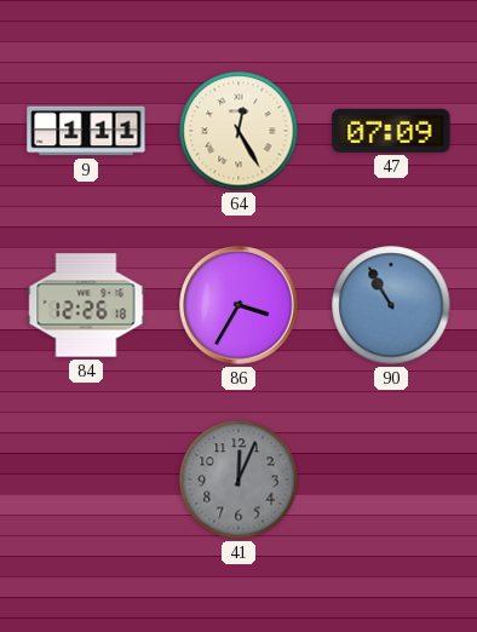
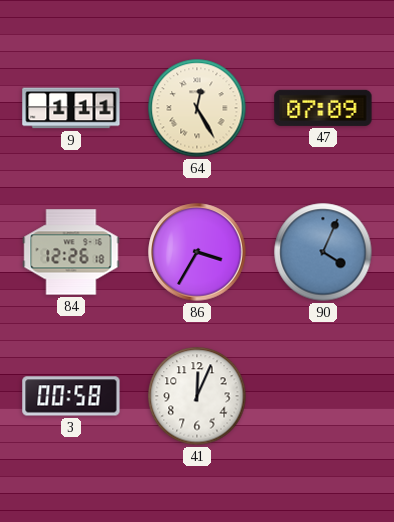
90: 10:55 -> 4:04
3: none -> 00:58
41 dial: grey -> white
